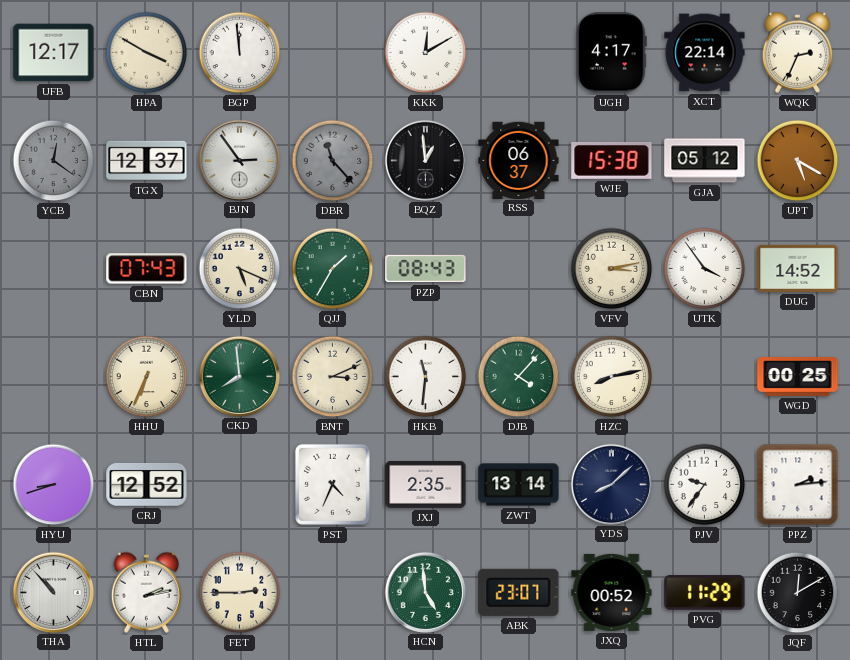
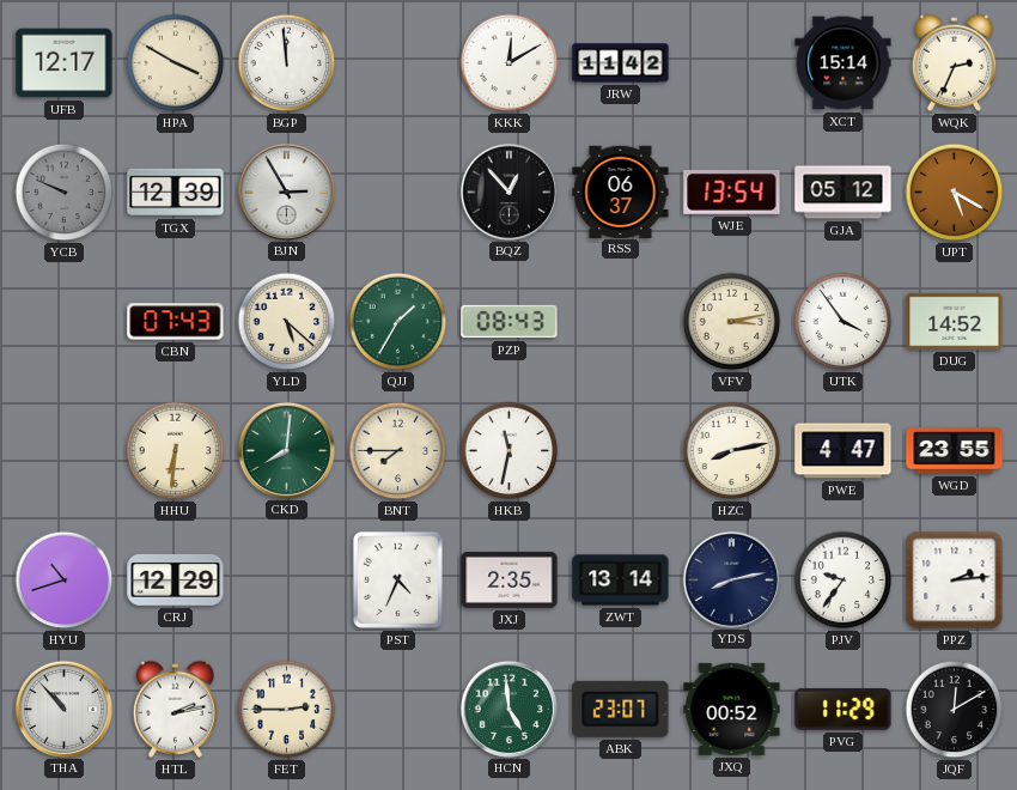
JRW: none -> 11:42
UGH: 4:17 -> none
XCT: 22:14 -> 15:14
YCB: 12:21 -> 9:49
TGX: 12:37 -> 12:39
BJN: 2:54 -> 2:55
DBR: 11:23 -> none
BQZ: 12:59 -> 12:53
WJE: 15:38 -> 13:54
YLD: 5:19 -> 5:22
HHU: 6:34 -> 6:31
CKD: 7:59 -> 8:01
BNT: 3:11 -> 7:45
HKB: 11:31 -> 11:32
DJB: 4:07 -> none
PWE: none -> 4:47
WGD: 00:25 -> 23:55
HYU: 8:42 -> 10:42
CRJ: 12:52 -> 12:29
YDS: 8:08 -> 8:13
